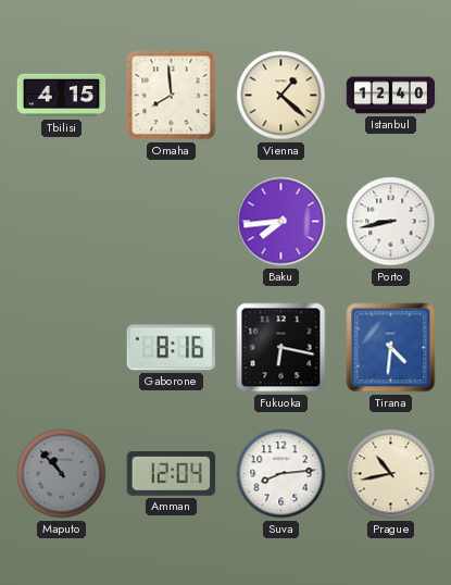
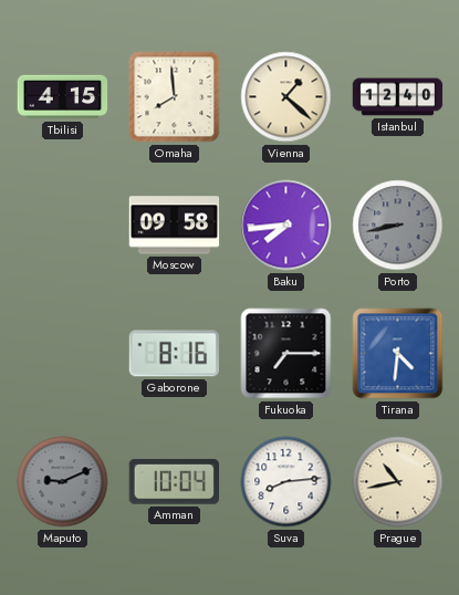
Moscow: none -> 09:58
Porto dial: white -> grey
Fukuoka: 6:17 -> 7:15
Maputo: 10:53 -> 9:11
Amman: 12:04 -> 10:04
